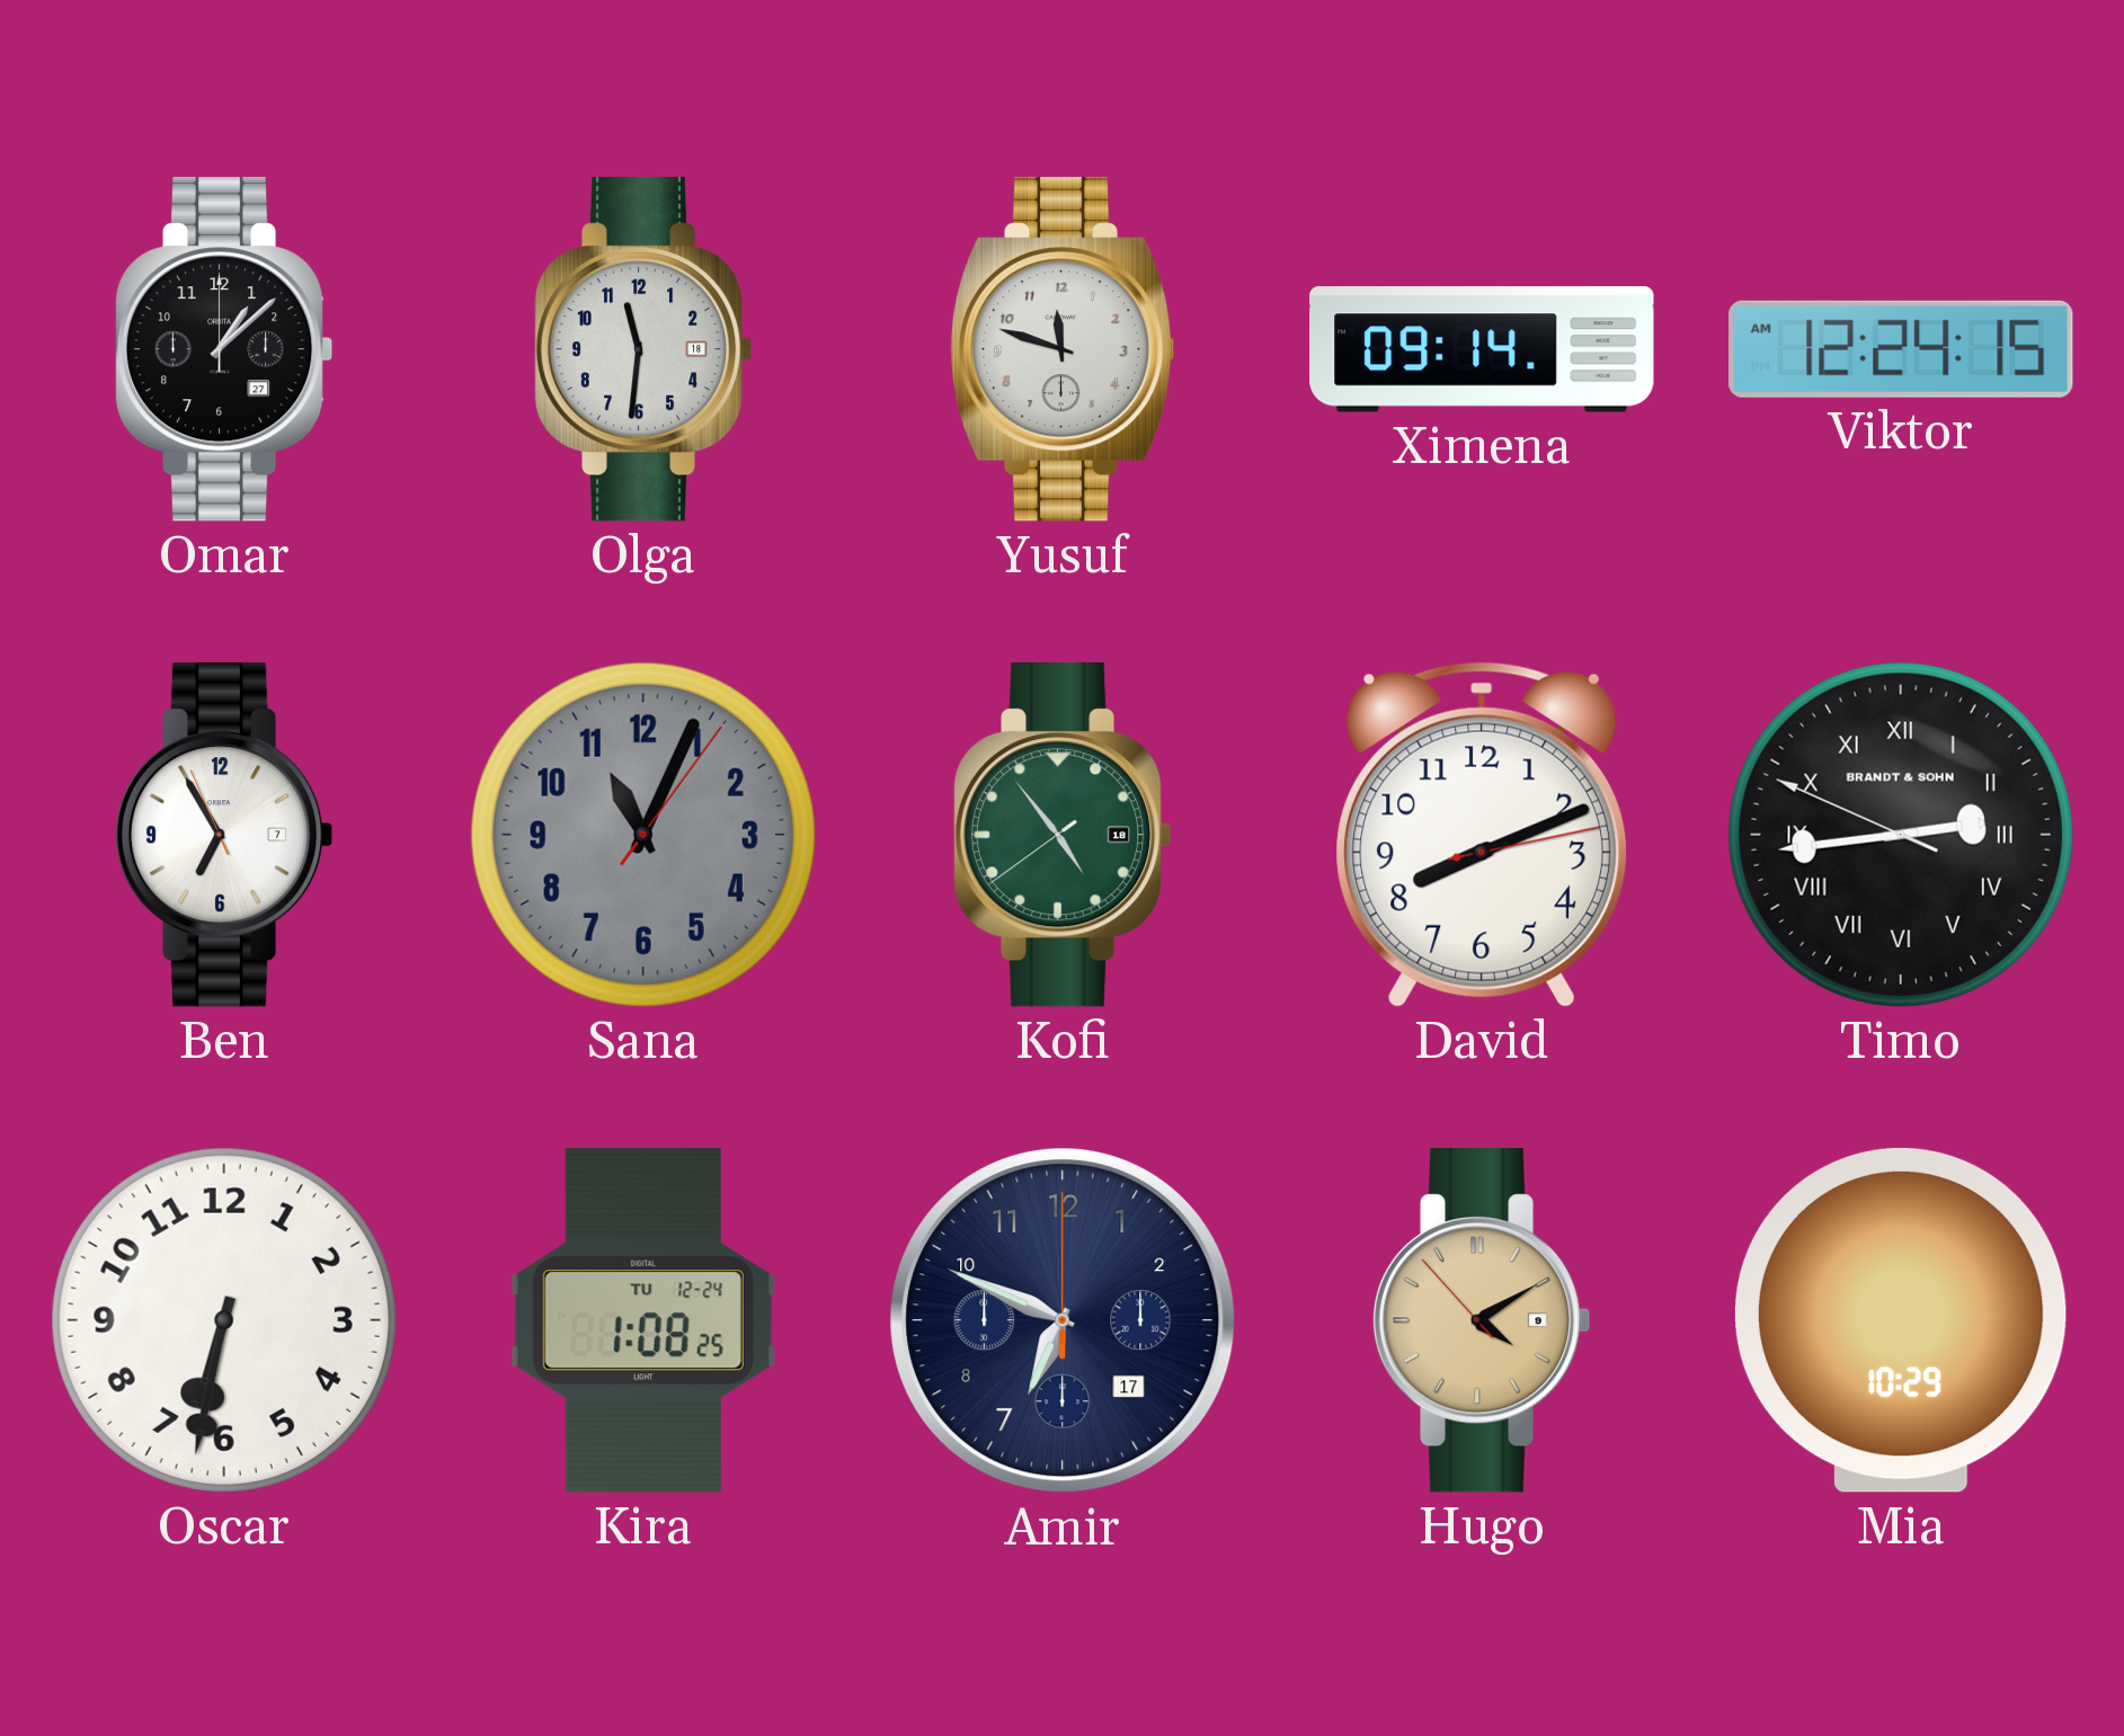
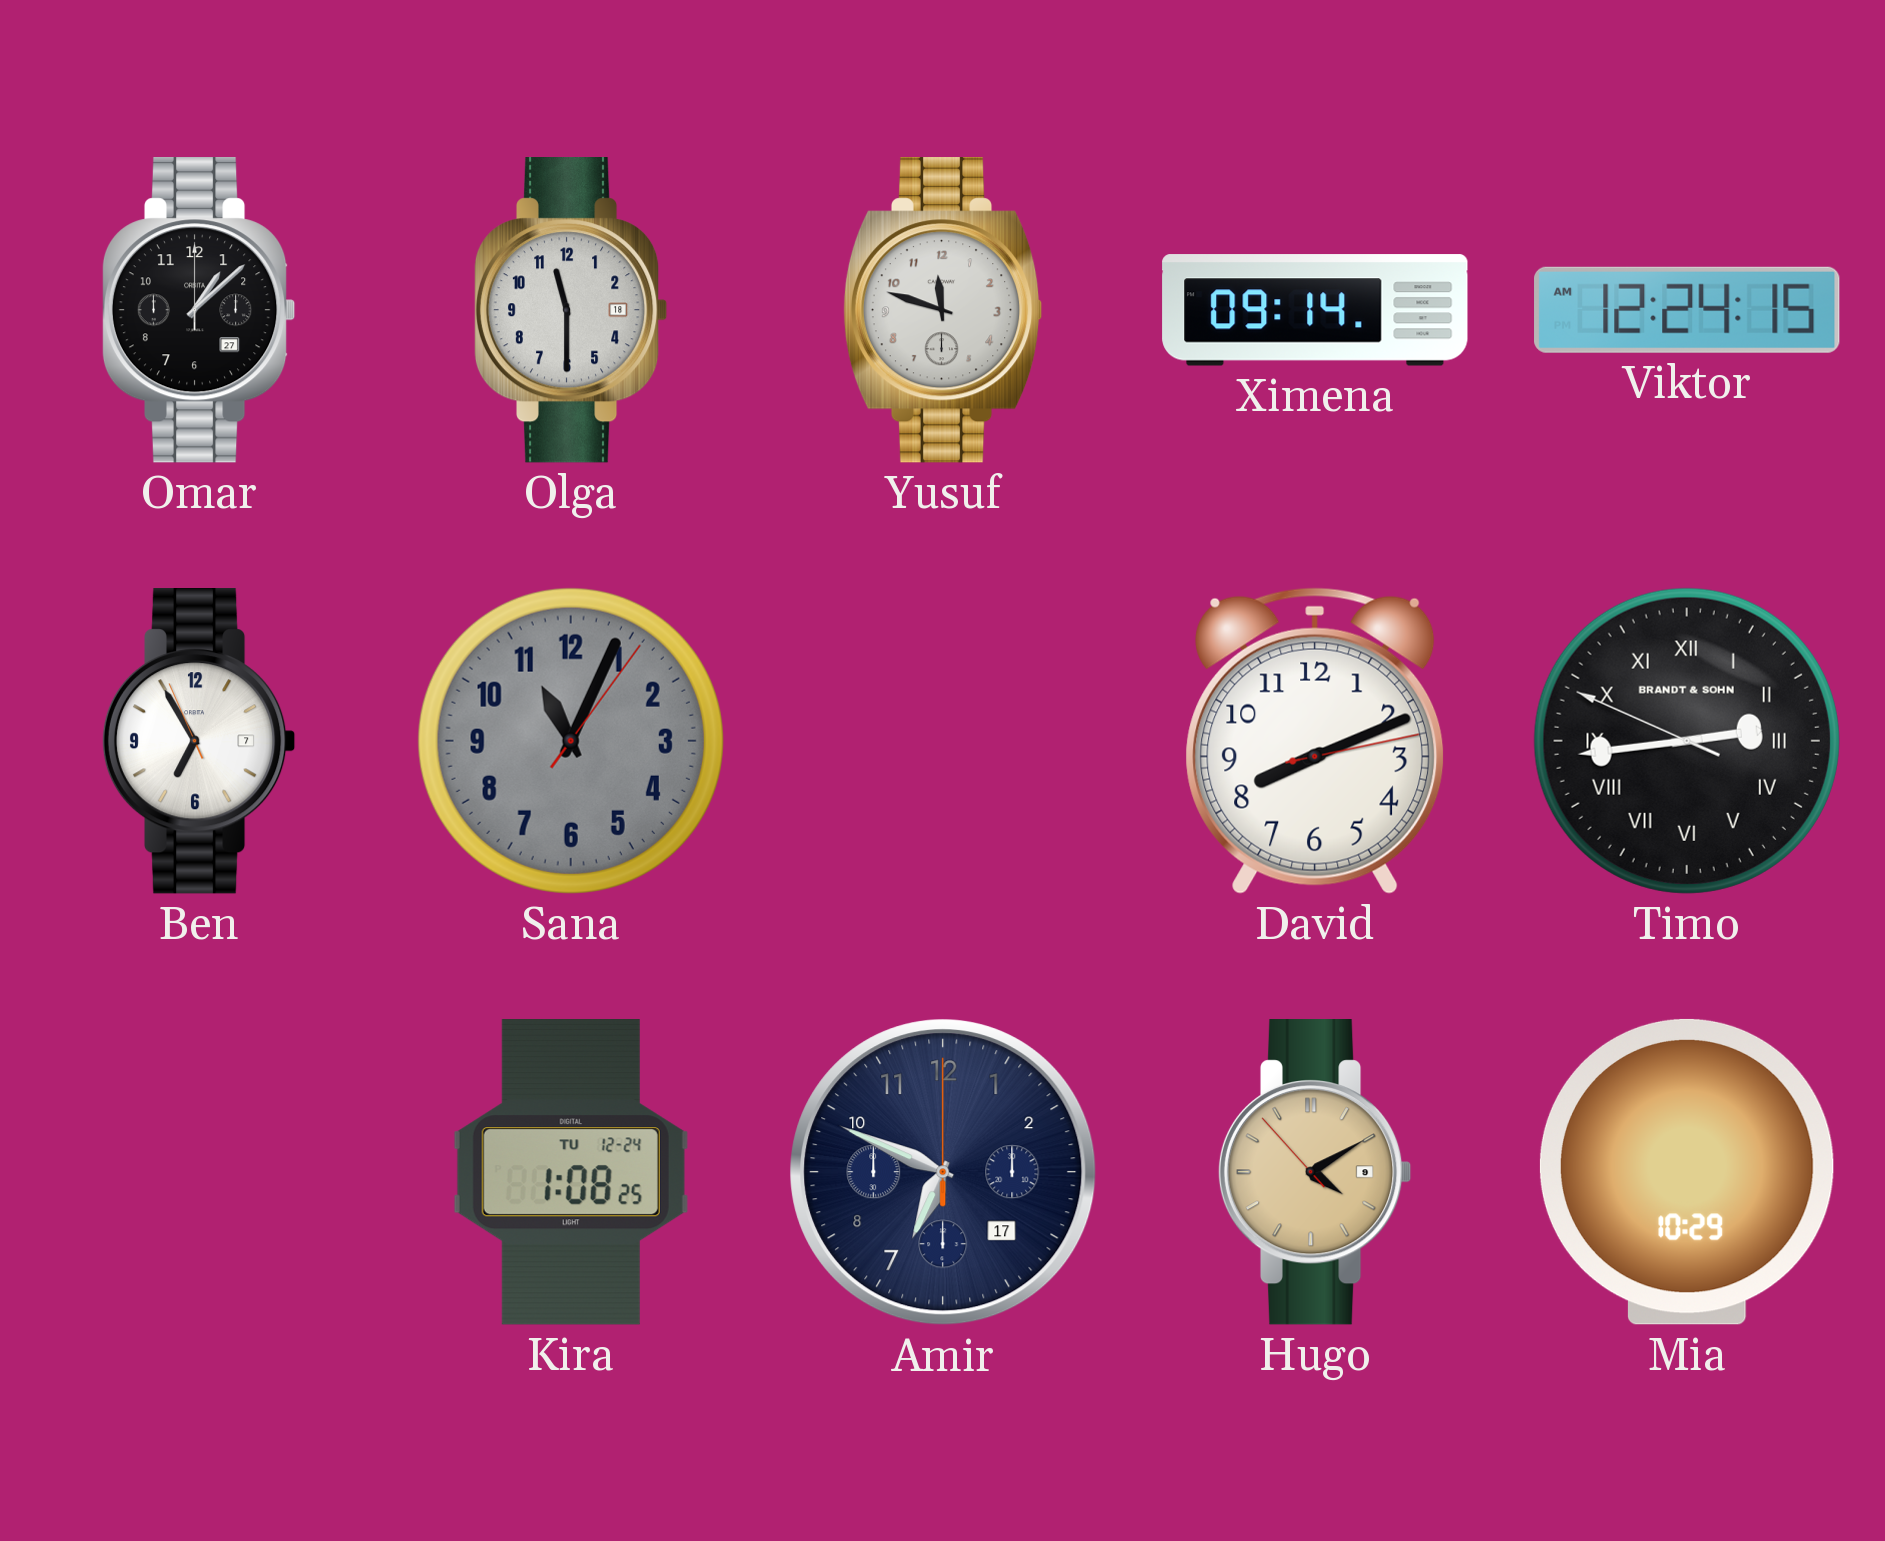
Olga: 11:31 -> 11:30
Kofi: 4:53 -> none
Oscar: 6:32 -> none
